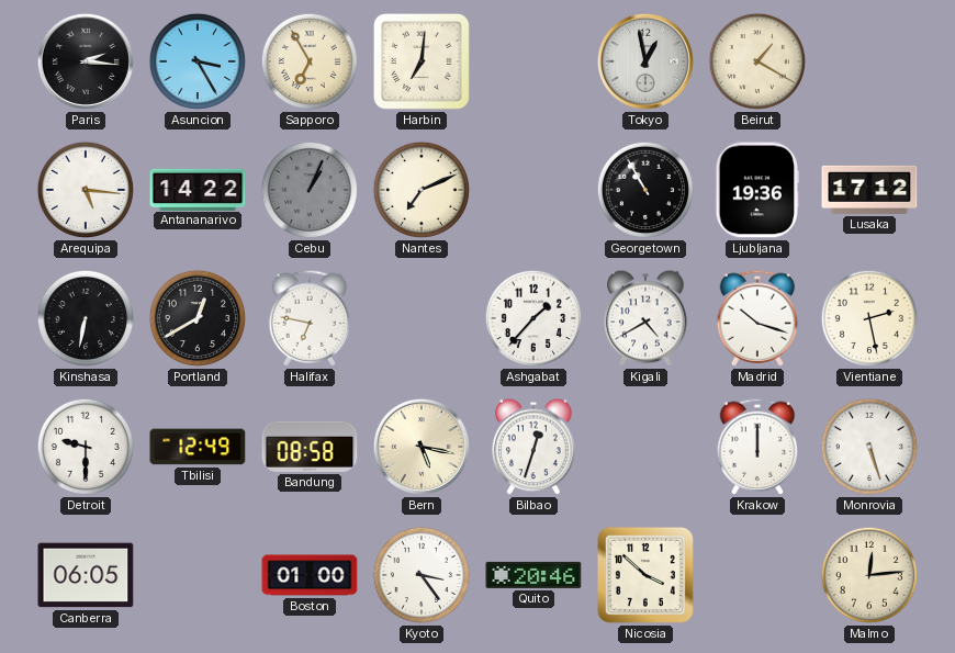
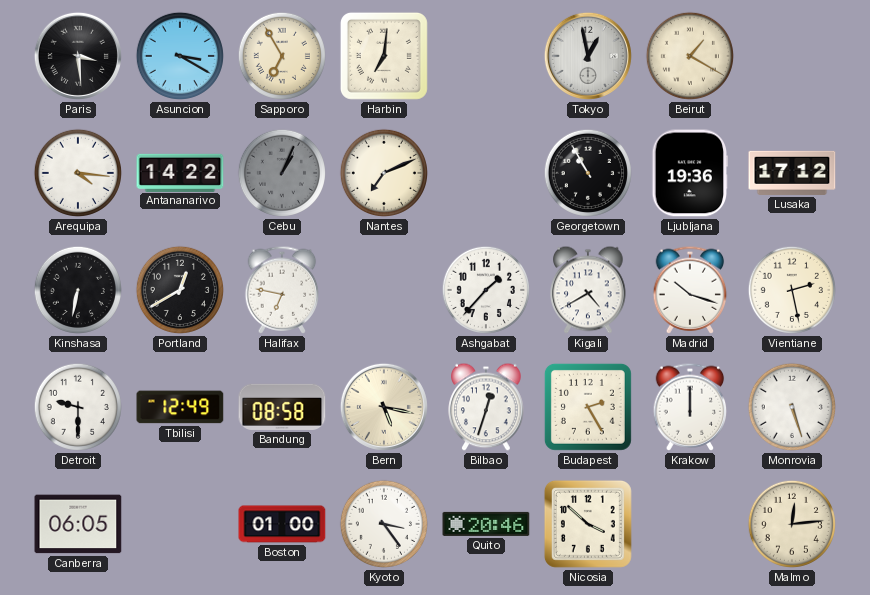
Paris: 2:16 -> 3:29
Asuncion: 3:25 -> 3:20
Arequipa: 5:16 -> 4:16
Budapest: none -> 2:25
